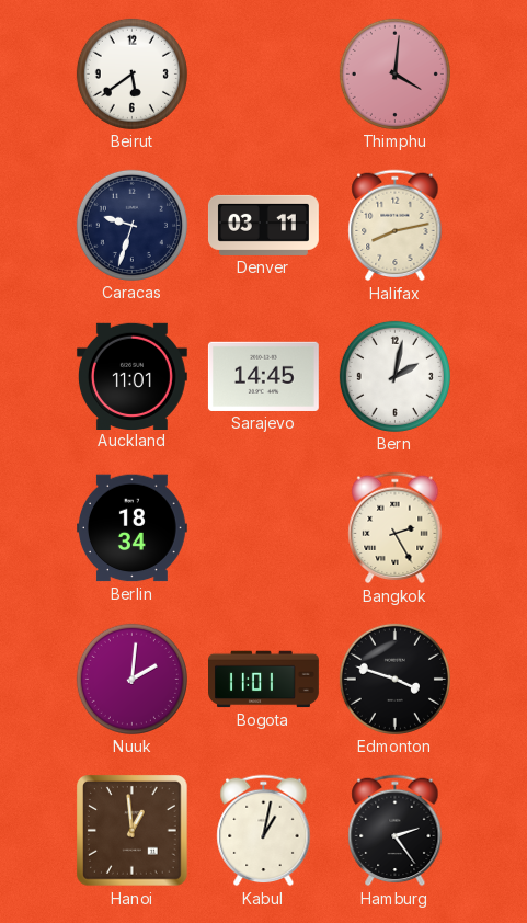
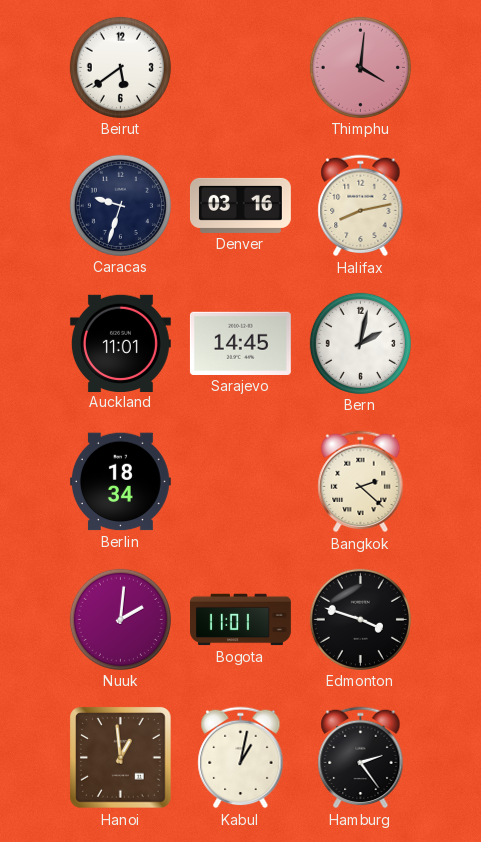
Denver: 03:11 -> 03:16
Bangkok: 2:25 -> 2:22
